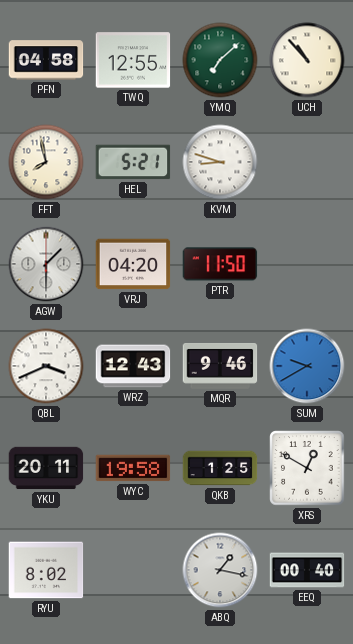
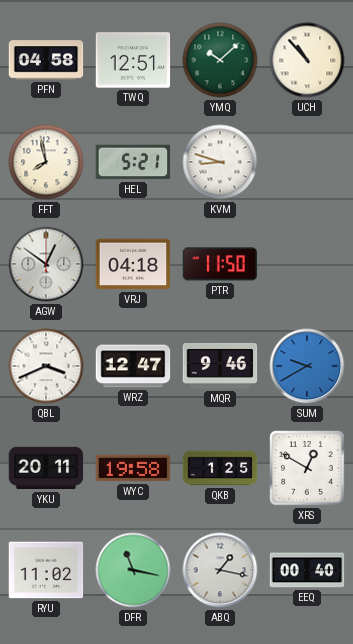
TWQ: 12:55 -> 12:51
YMQ: 7:08 -> 10:08
AGW: 1:30 -> 12:51
VRJ: 04:20 -> 04:18
WRZ: 12:43 -> 12:47
RYU: 8:02 -> 11:02
DFR: none -> 11:17
